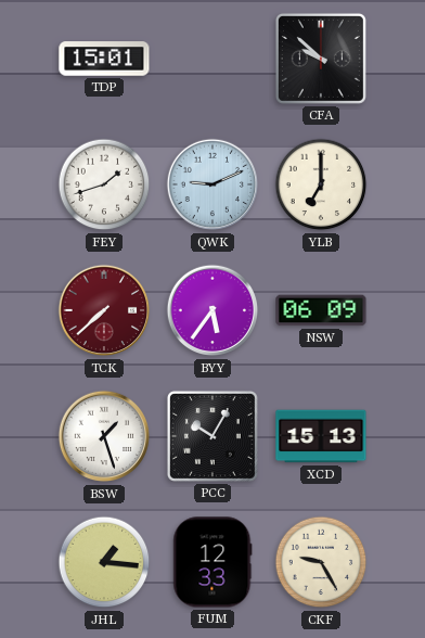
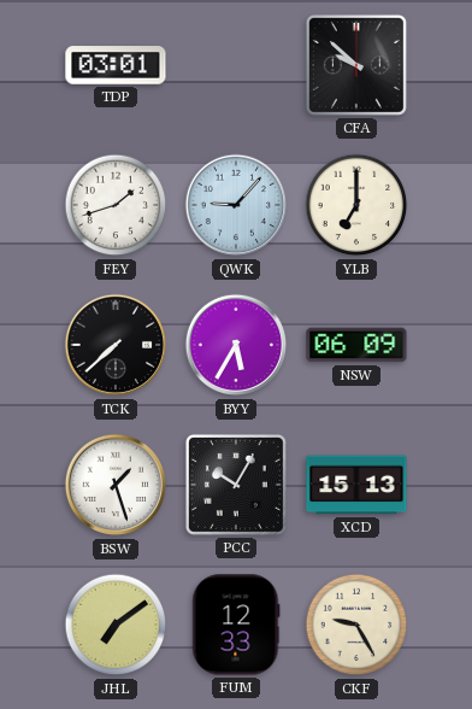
TDP: 15:01 -> 03:01
QWK: 9:11 -> 9:07
TCK dial: burgundy -> black
BYY: 5:36 -> 5:35
JHL: 1:16 -> 7:09
